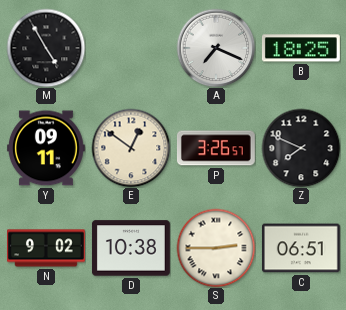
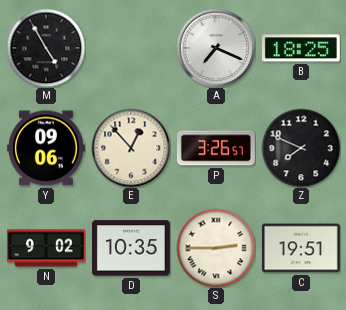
Y: 09:11 -> 09:06
E: 12:51 -> 12:53
D: 10:38 -> 10:35
C: 06:51 -> 19:51
